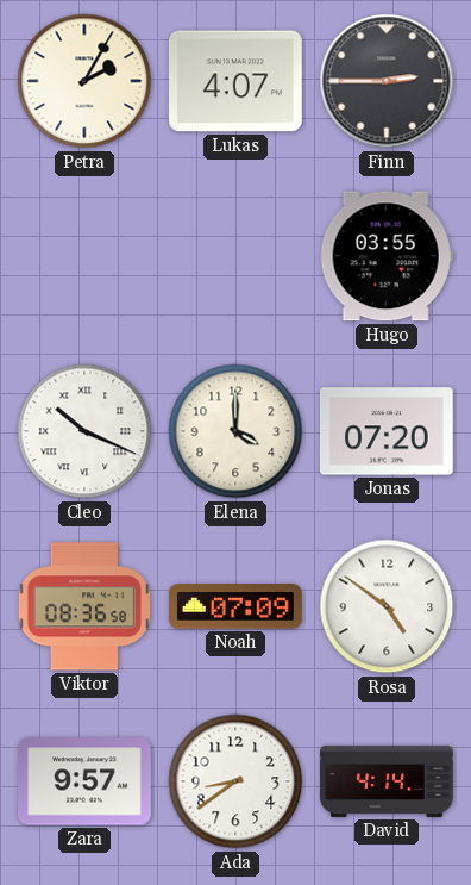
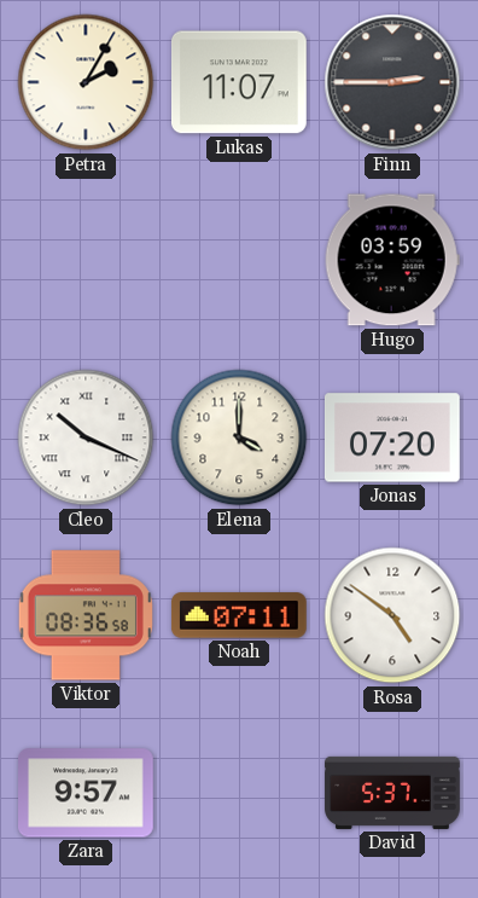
Lukas: 4:07 -> 11:07
Hugo: 03:55 -> 03:59
Noah: 07:09 -> 07:11
Ada: 8:39 -> none
David: 4:14 -> 5:37
